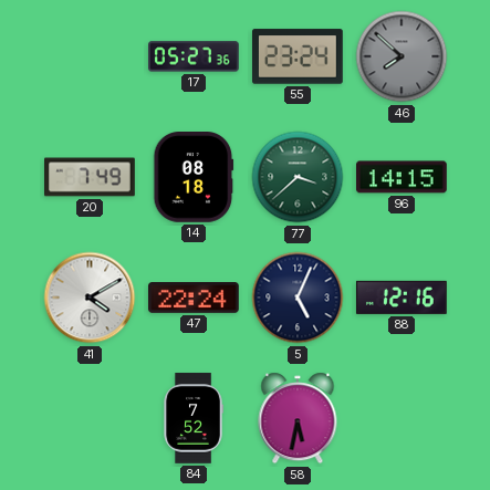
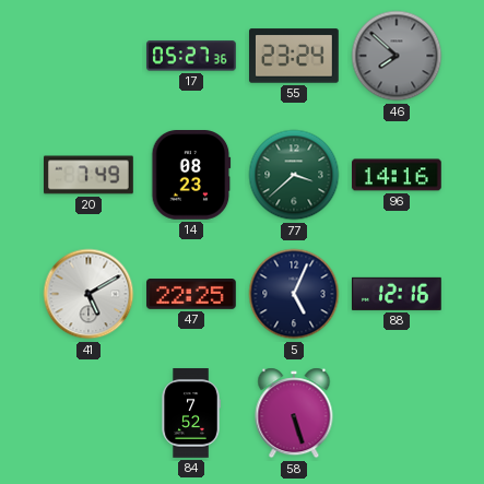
14: 08:18 -> 08:23
96: 14:15 -> 14:16
41: 4:10 -> 5:10
47: 22:24 -> 22:25
58: 5:32 -> 5:27
